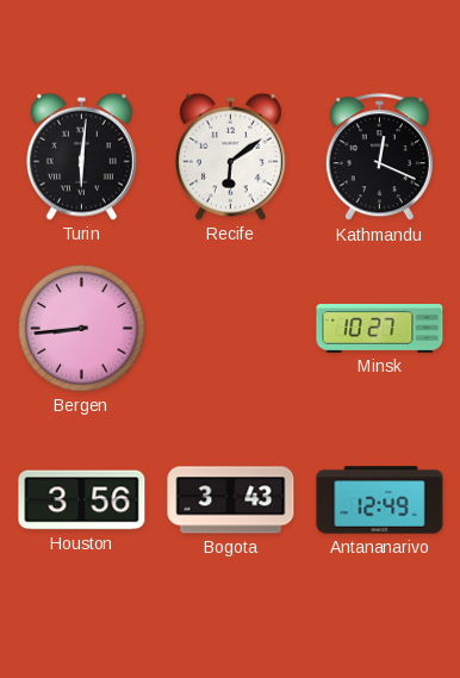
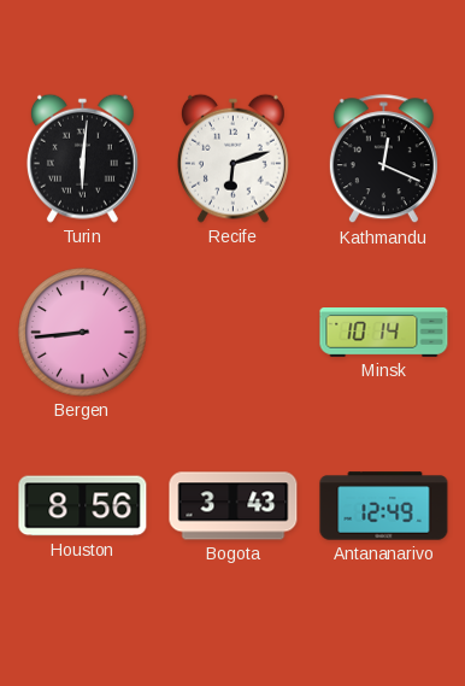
Recife: 6:09 -> 6:12
Minsk: 10:27 -> 10:14
Houston: 3:56 -> 8:56
